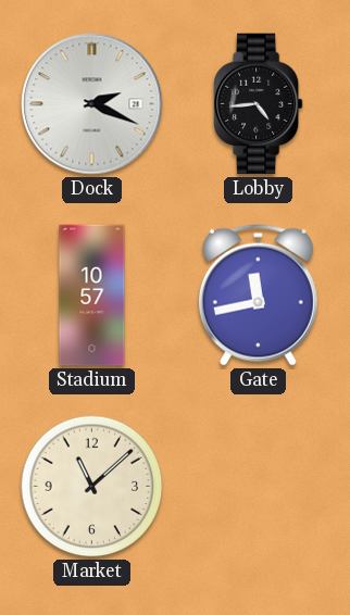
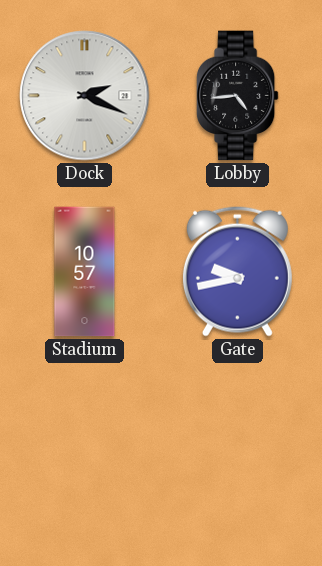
Gate: 11:43 -> 9:43
Market: 11:08 -> none
